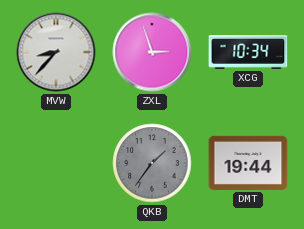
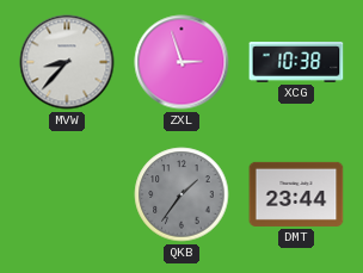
XCG: 10:34 -> 10:38
DMT: 19:44 -> 23:44
